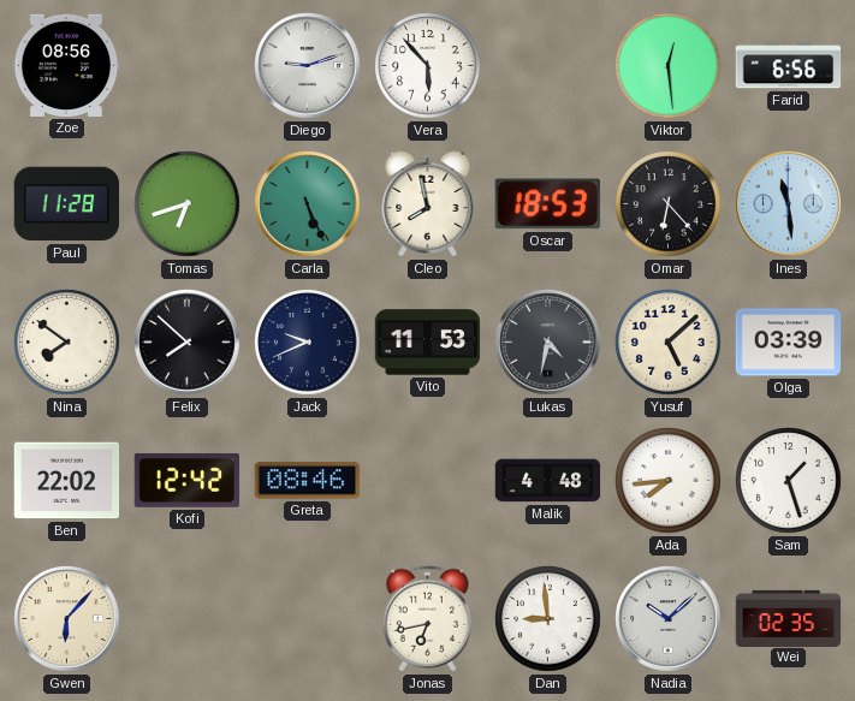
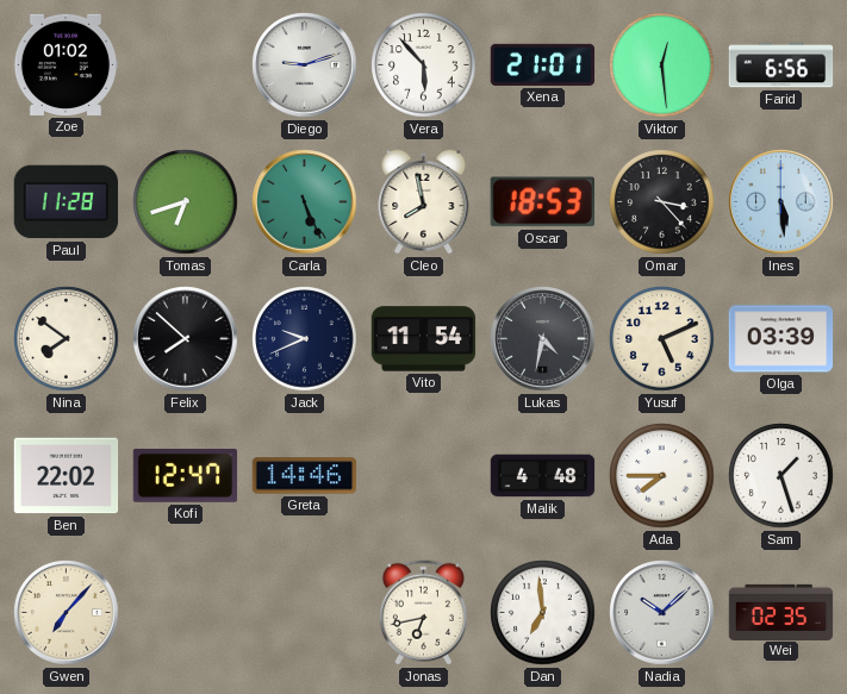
Zoe: 08:56 -> 01:02
Xena: none -> 21:01
Omar: 6:23 -> 3:23
Ines: 11:29 -> 5:29
Vito: 11:53 -> 11:54
Yusuf: 5:08 -> 5:11
Kofi: 12:42 -> 12:47
Greta: 08:46 -> 14:46
Ada: 7:44 -> 7:45
Gwen: 6:07 -> 7:07
Dan: 8:59 -> 6:59
